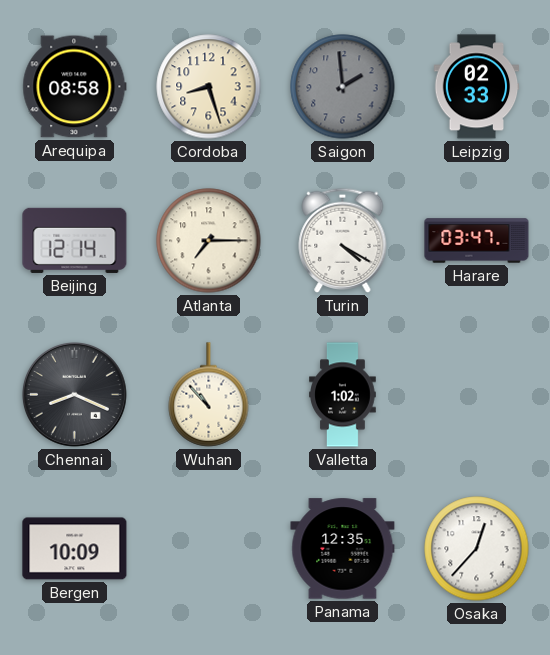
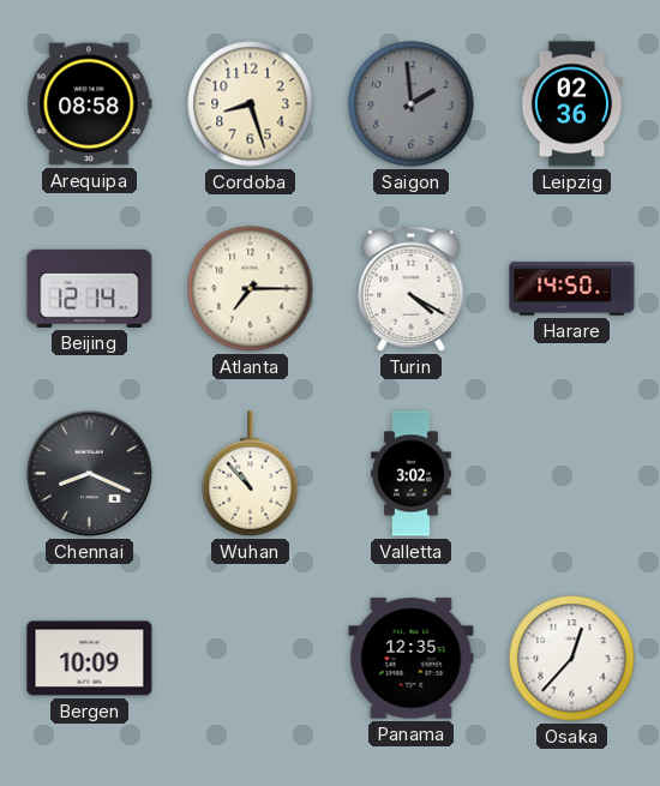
Leipzig: 02:33 -> 02:36
Harare: 03:47 -> 14:50
Valletta: 1:02 -> 3:02
